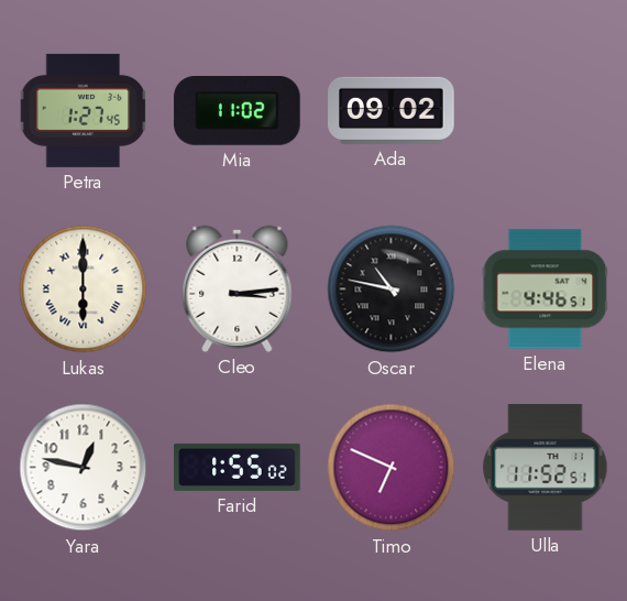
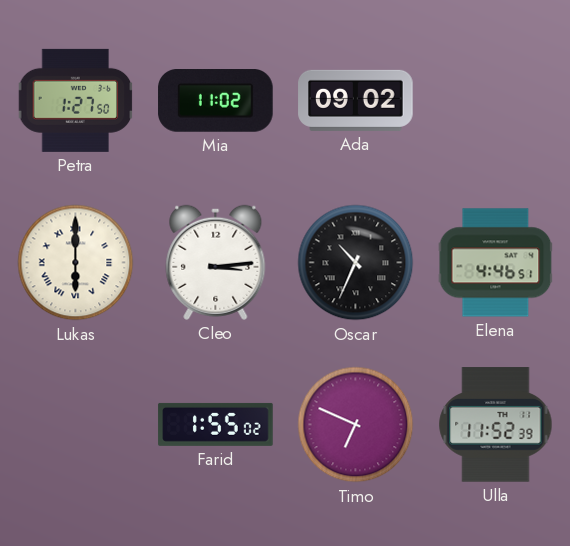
Petra: 1:27:45 -> 1:27:50
Oscar: 10:47 -> 10:34
Yara: 12:47 -> none
Ulla: 11:52:51 -> 11:52:39
